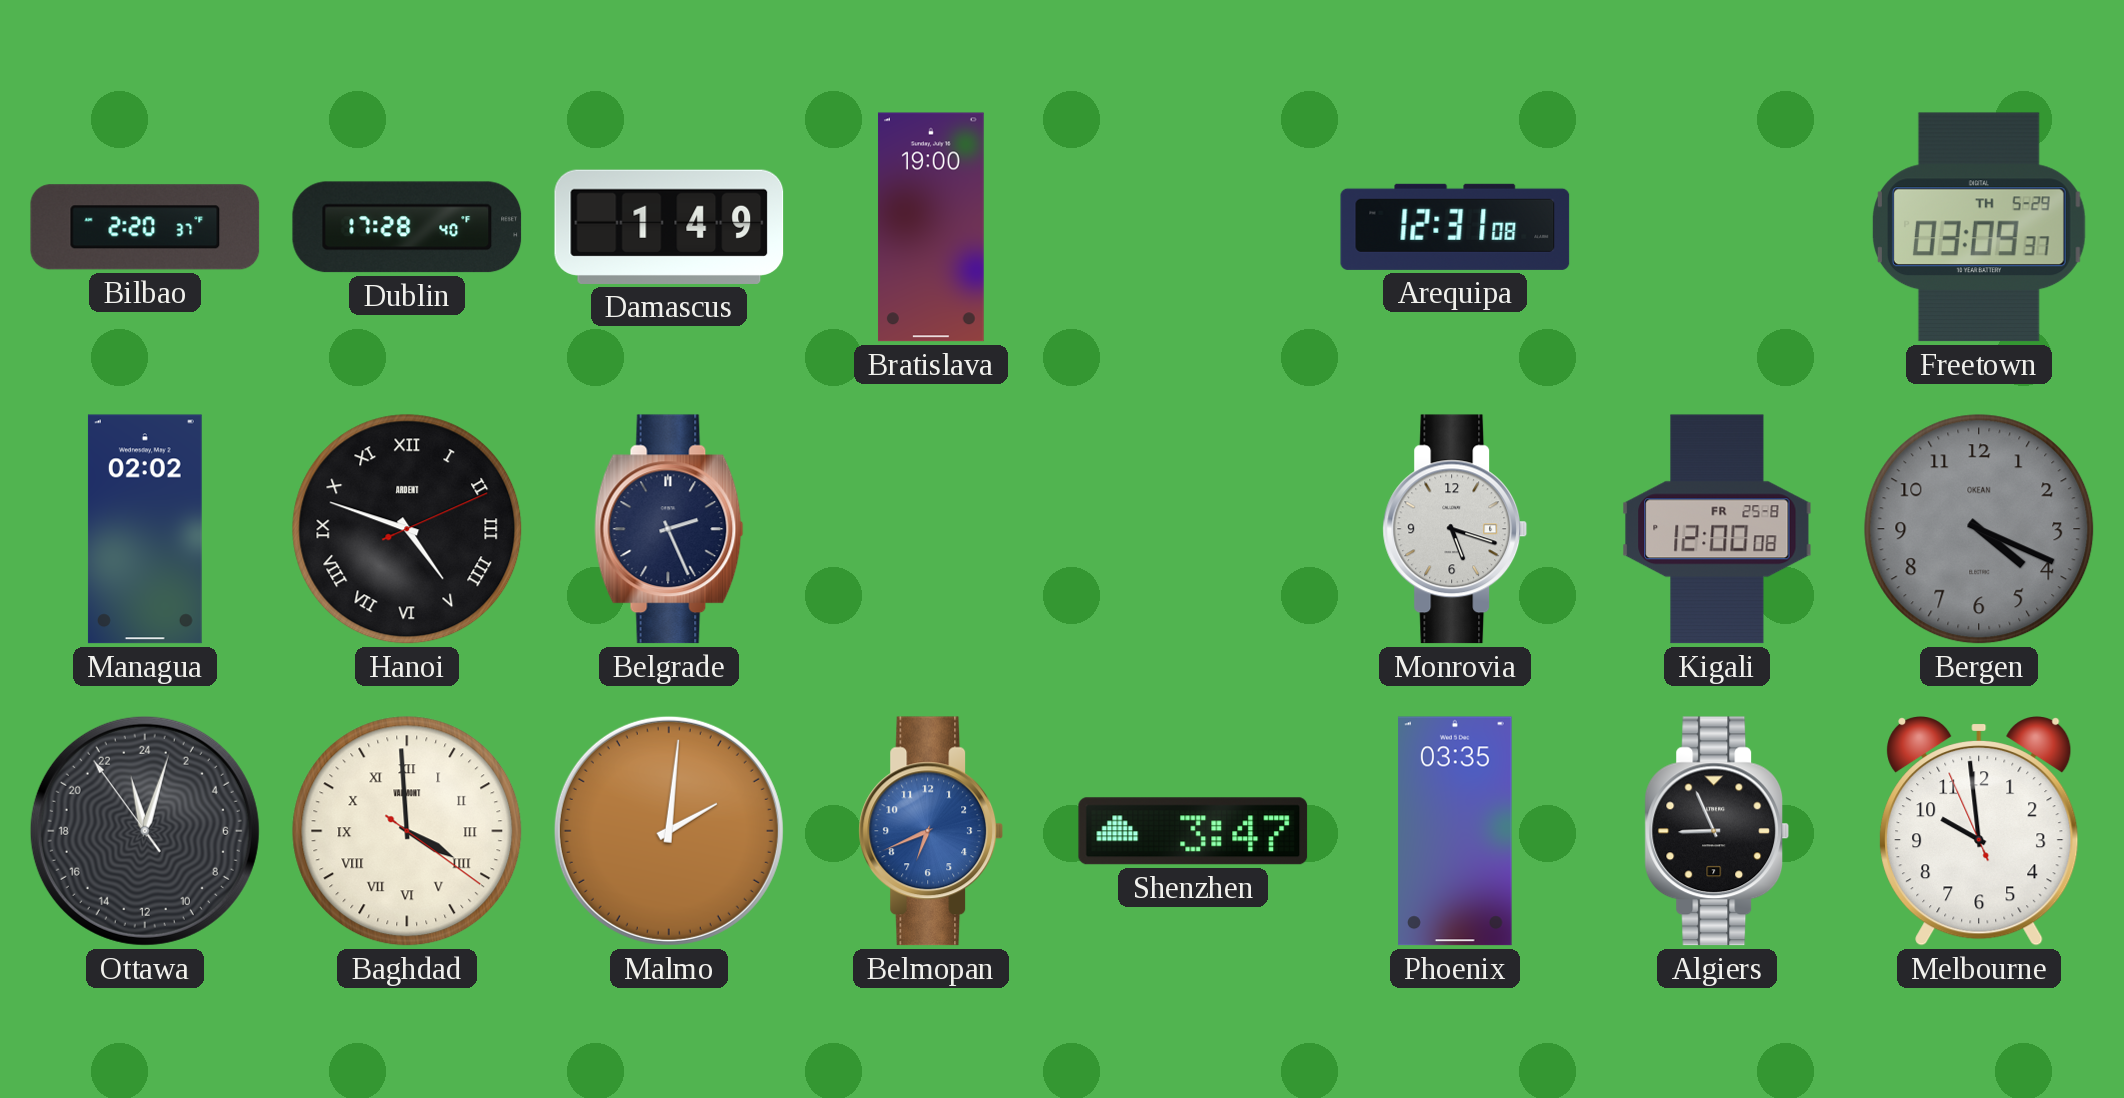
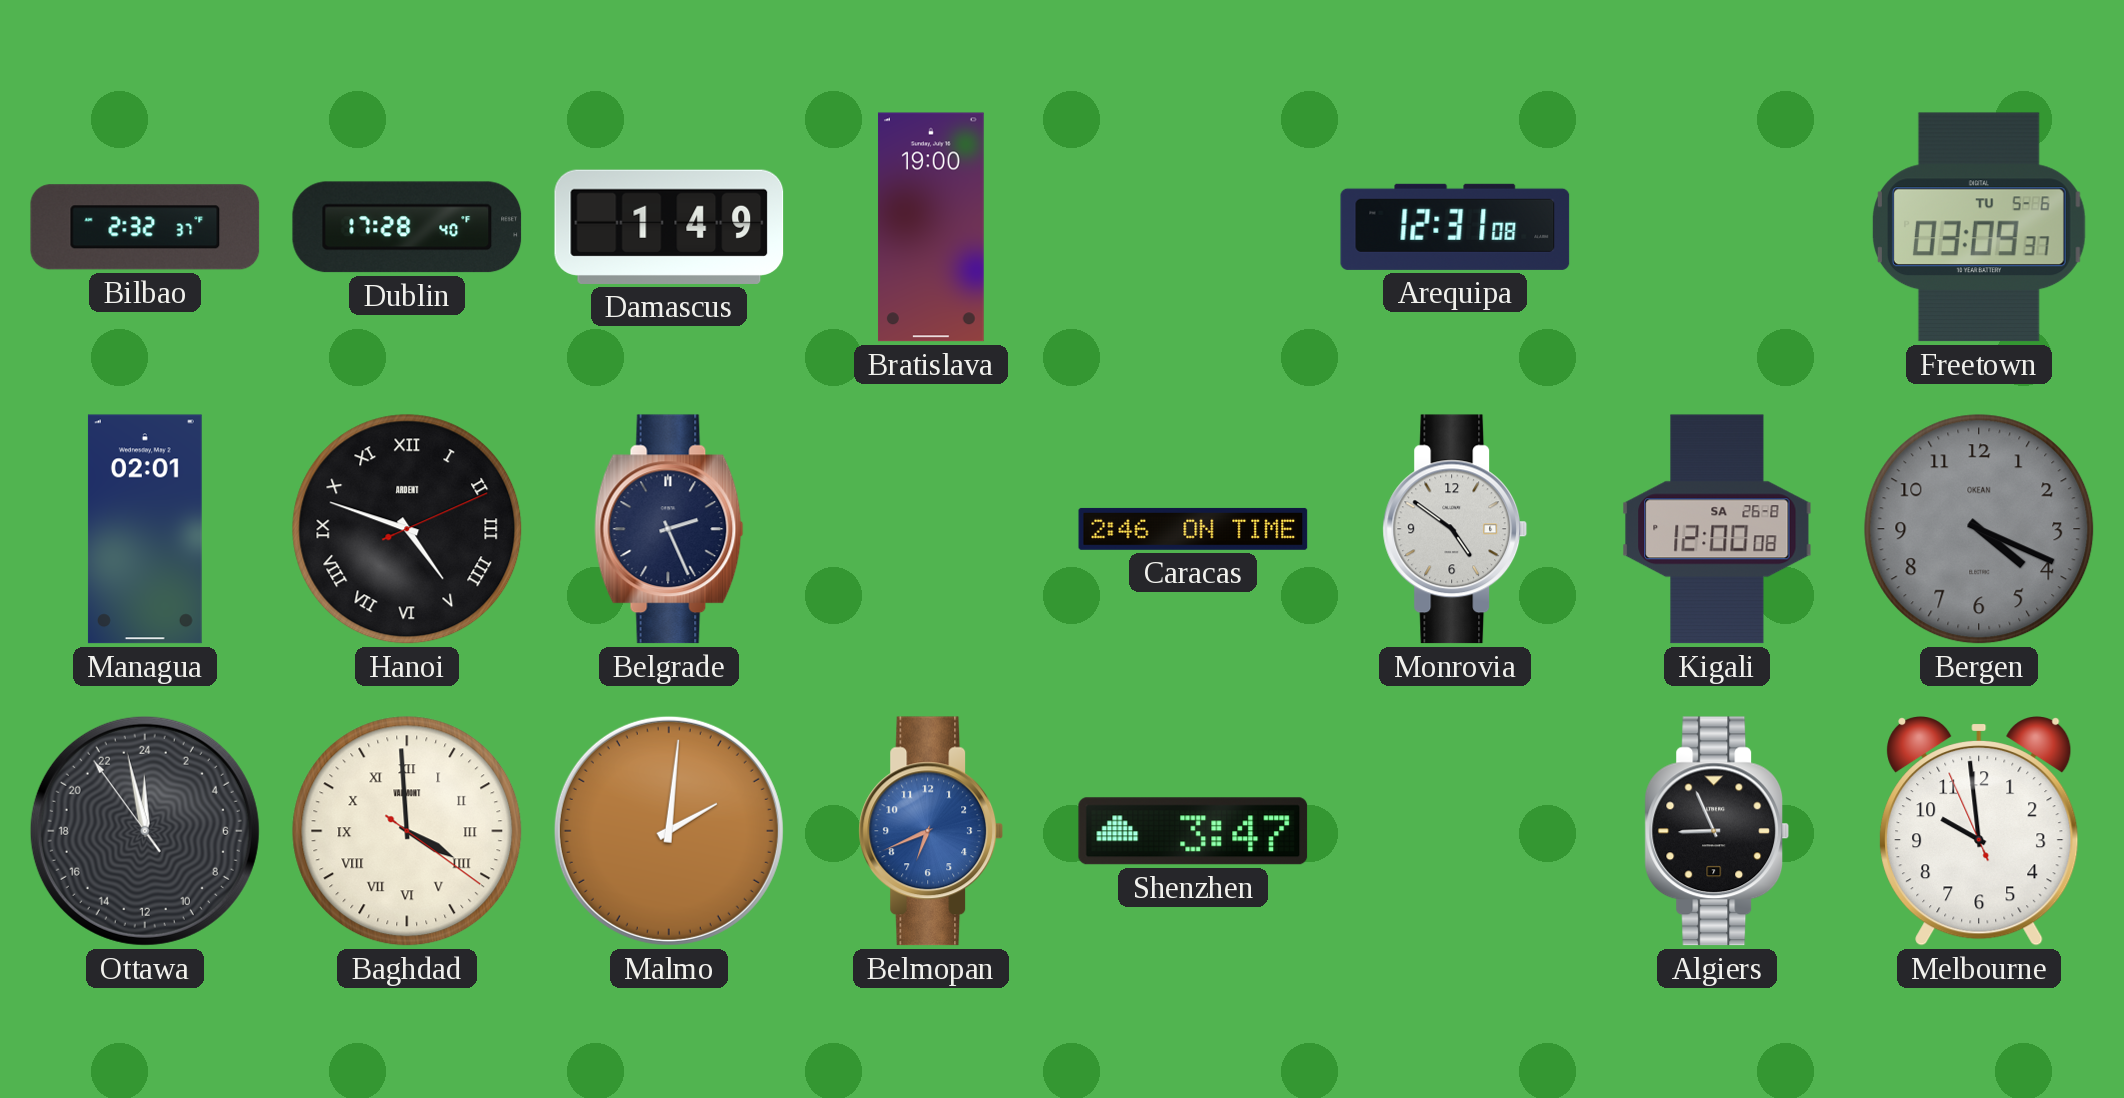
Bilbao: 2:20 -> 2:32
Freetown date: TH 5-29 -> TU 5-6
Managua: 02:02 -> 02:01
Caracas: none -> 2:46
Monrovia: 5:18 -> 4:51
Kigali date: FR 25-8 -> SA 26-8
Ottawa: 23:02 -> 23:57
Phoenix: 03:35 -> none
